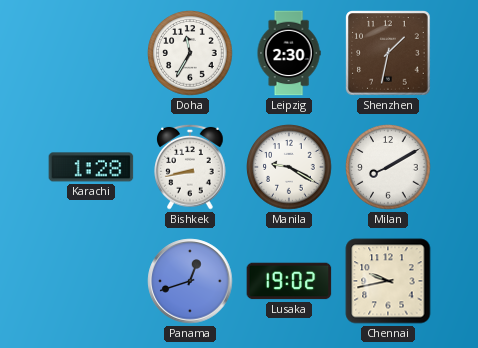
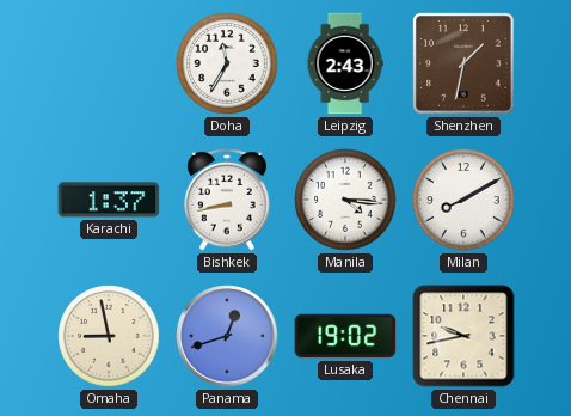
Leipzig: 2:30 -> 2:43
Karachi: 1:28 -> 1:37
Manila: 9:20 -> 4:16
Omaha: none -> 8:58
